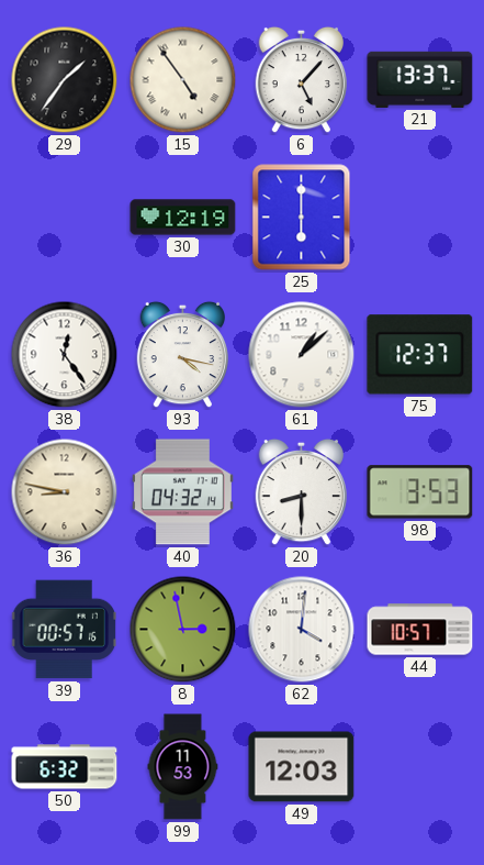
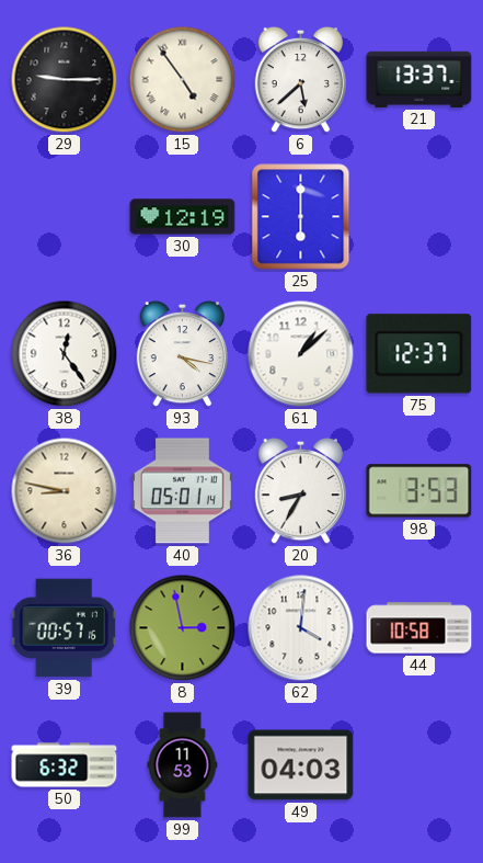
29: 1:36 -> 9:15
6: 5:07 -> 5:38
40: 04:32 -> 05:01
20: 8:30 -> 8:35
44: 10:57 -> 10:58
49: 12:03 -> 04:03
